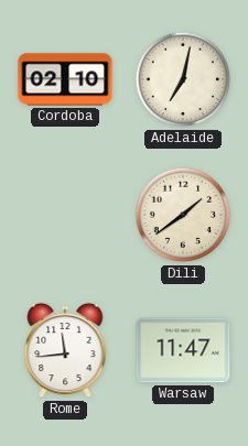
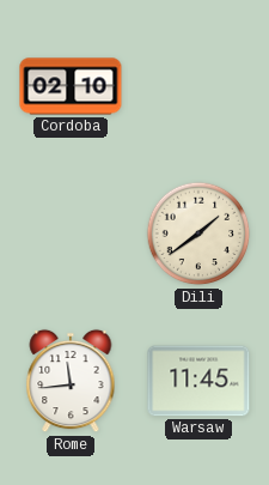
Adelaide: 7:02 -> none
Warsaw: 11:47 -> 11:45
